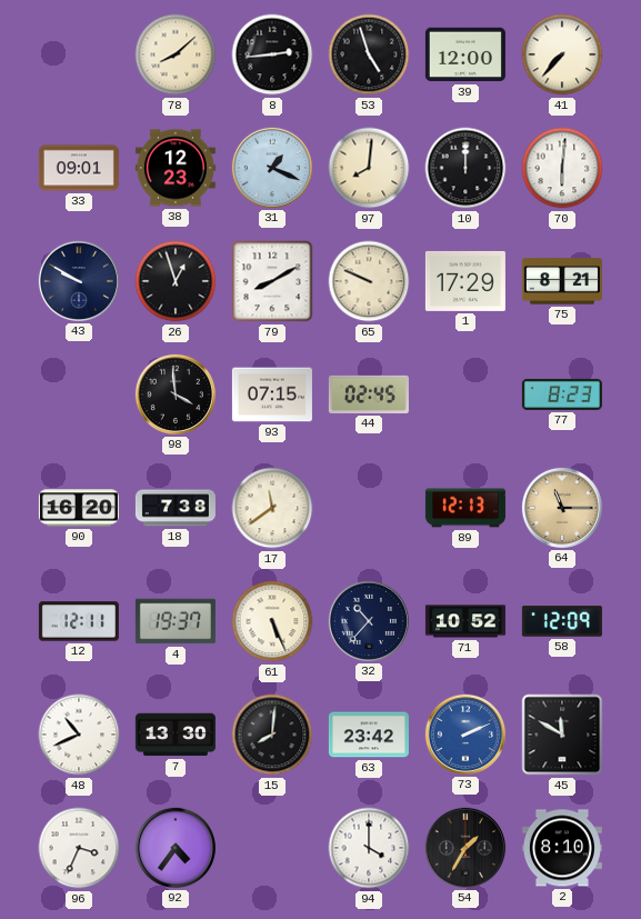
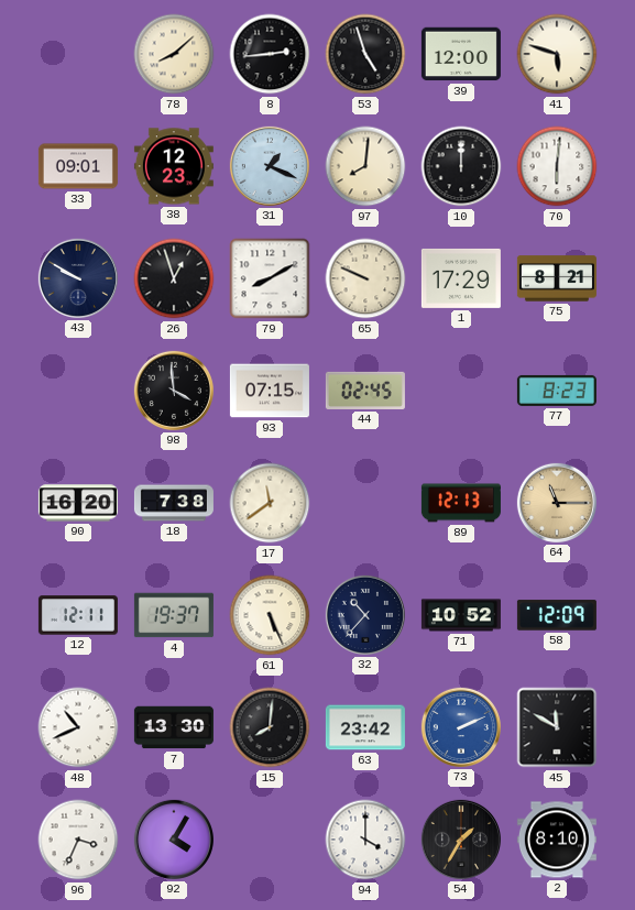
41: 7:37 -> 5:48
92: 4:36 -> 4:05
